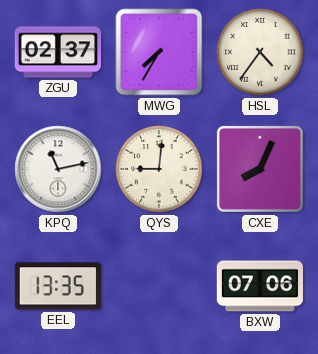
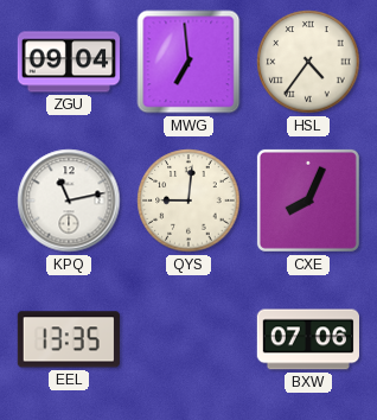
ZGU: 02:37 -> 09:04
MWG: 7:35 -> 6:59
